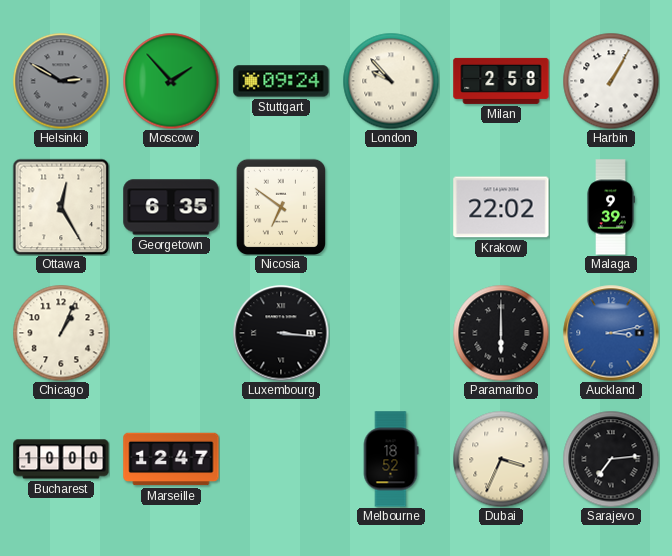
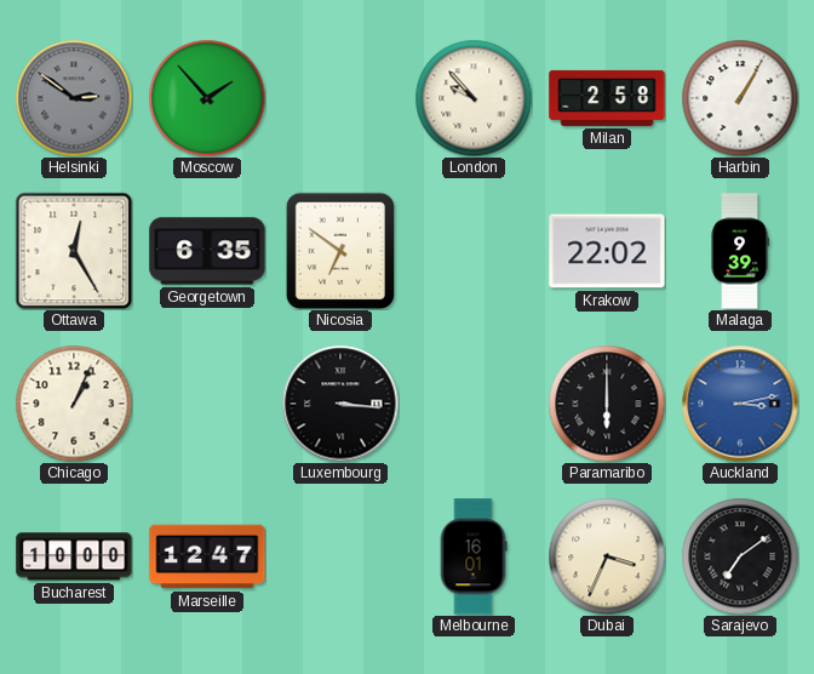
Helsinki: 2:50 -> 2:51
Stuttgart: 09:24 -> none
Melbourne: 18:52 -> 16:01
Sarajevo: 7:14 -> 7:09
